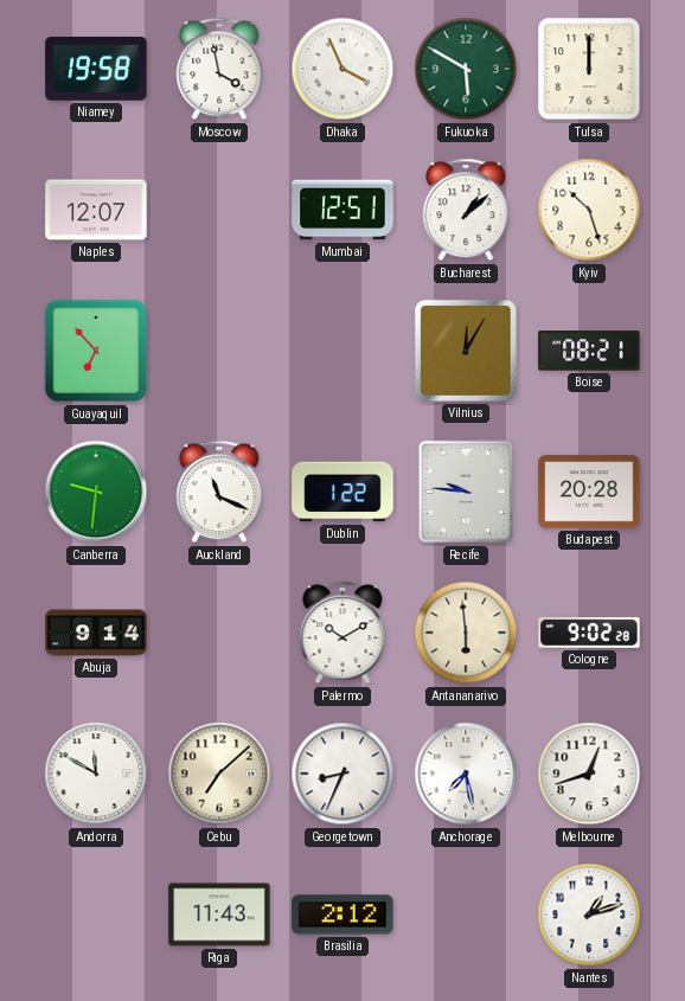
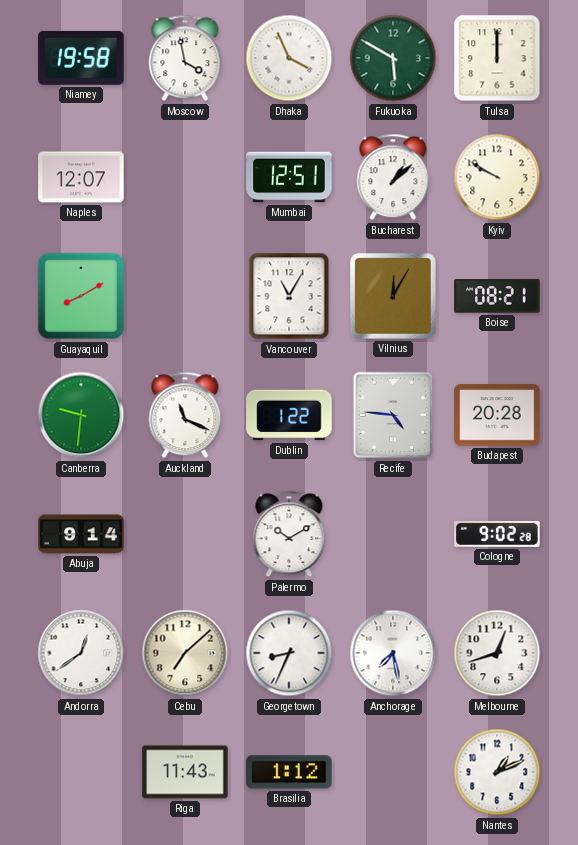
Kyiv: 10:27 -> 9:50
Guayaquil: 6:53 -> 8:10
Vancouver: none -> 11:05
Recife: 9:46 -> 4:46
Antananarivo: 5:59 -> none
Andorra: 11:50 -> 12:39
Brasilia: 2:12 -> 1:12
Nantes: 1:12 -> 1:11
